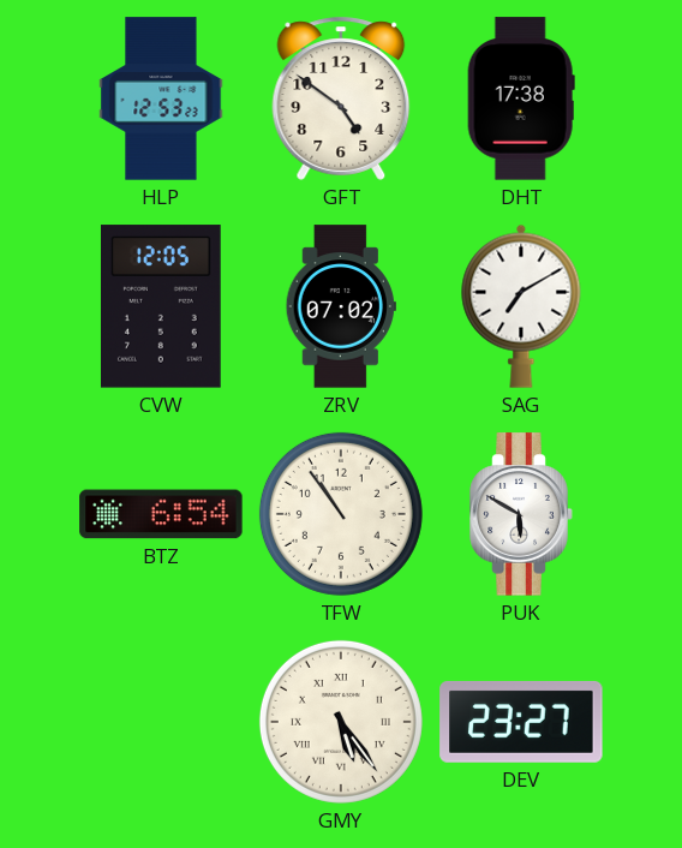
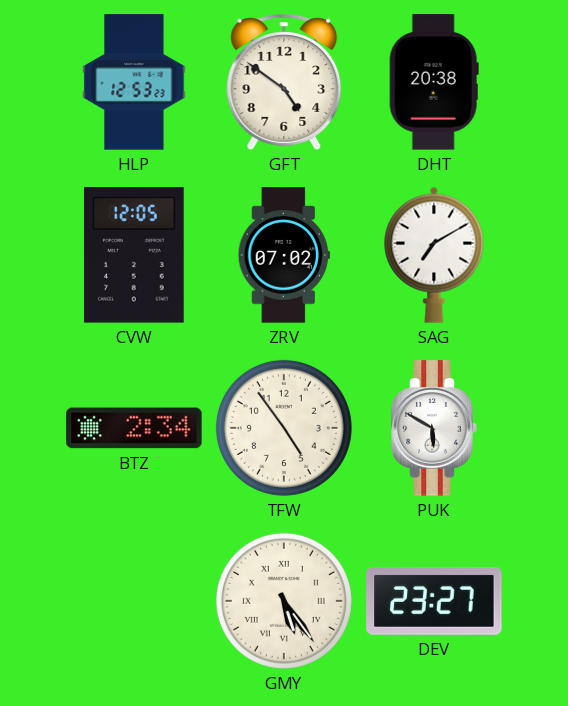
DHT: 17:38 -> 20:38
BTZ: 6:54 -> 2:34
TFW: 10:54 -> 4:54
